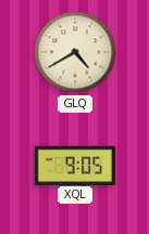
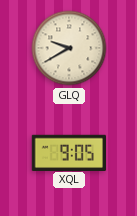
GLQ: 4:40 -> 9:40
